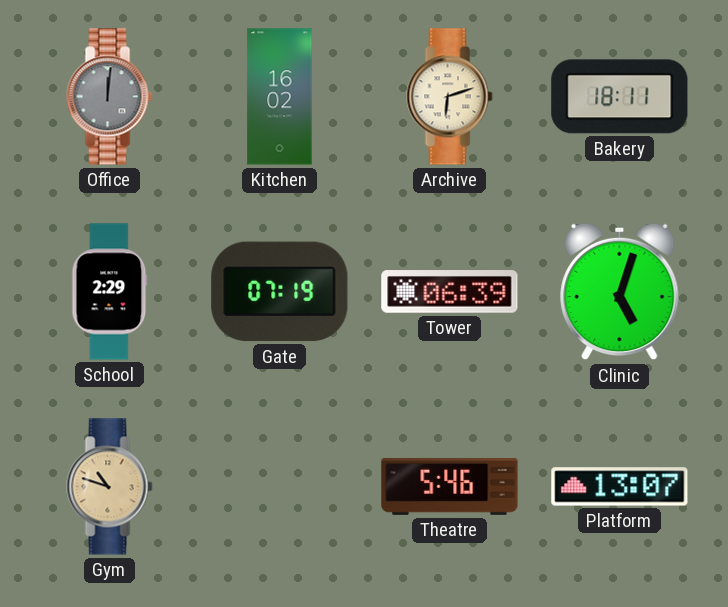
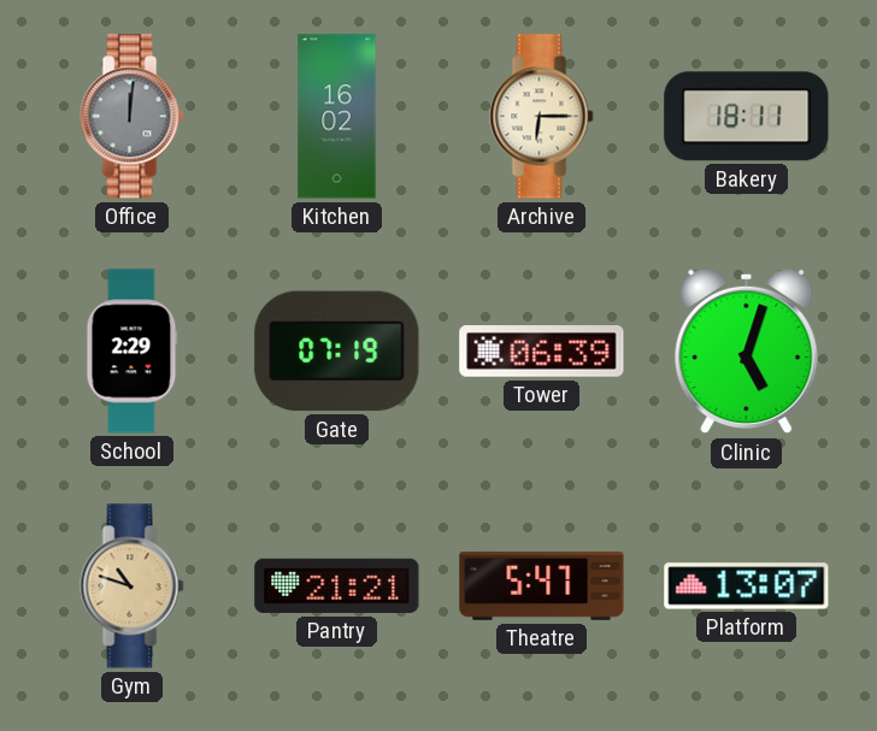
Archive: 6:12 -> 6:15
Pantry: none -> 21:21
Theatre: 5:46 -> 5:47
